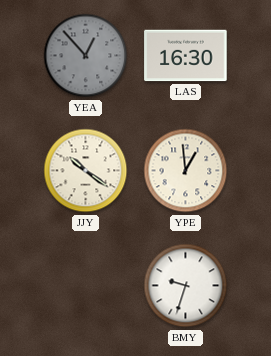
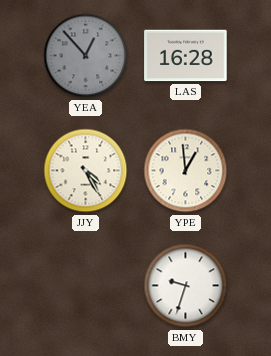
LAS: 16:30 -> 16:28
JJY: 10:21 -> 4:25
